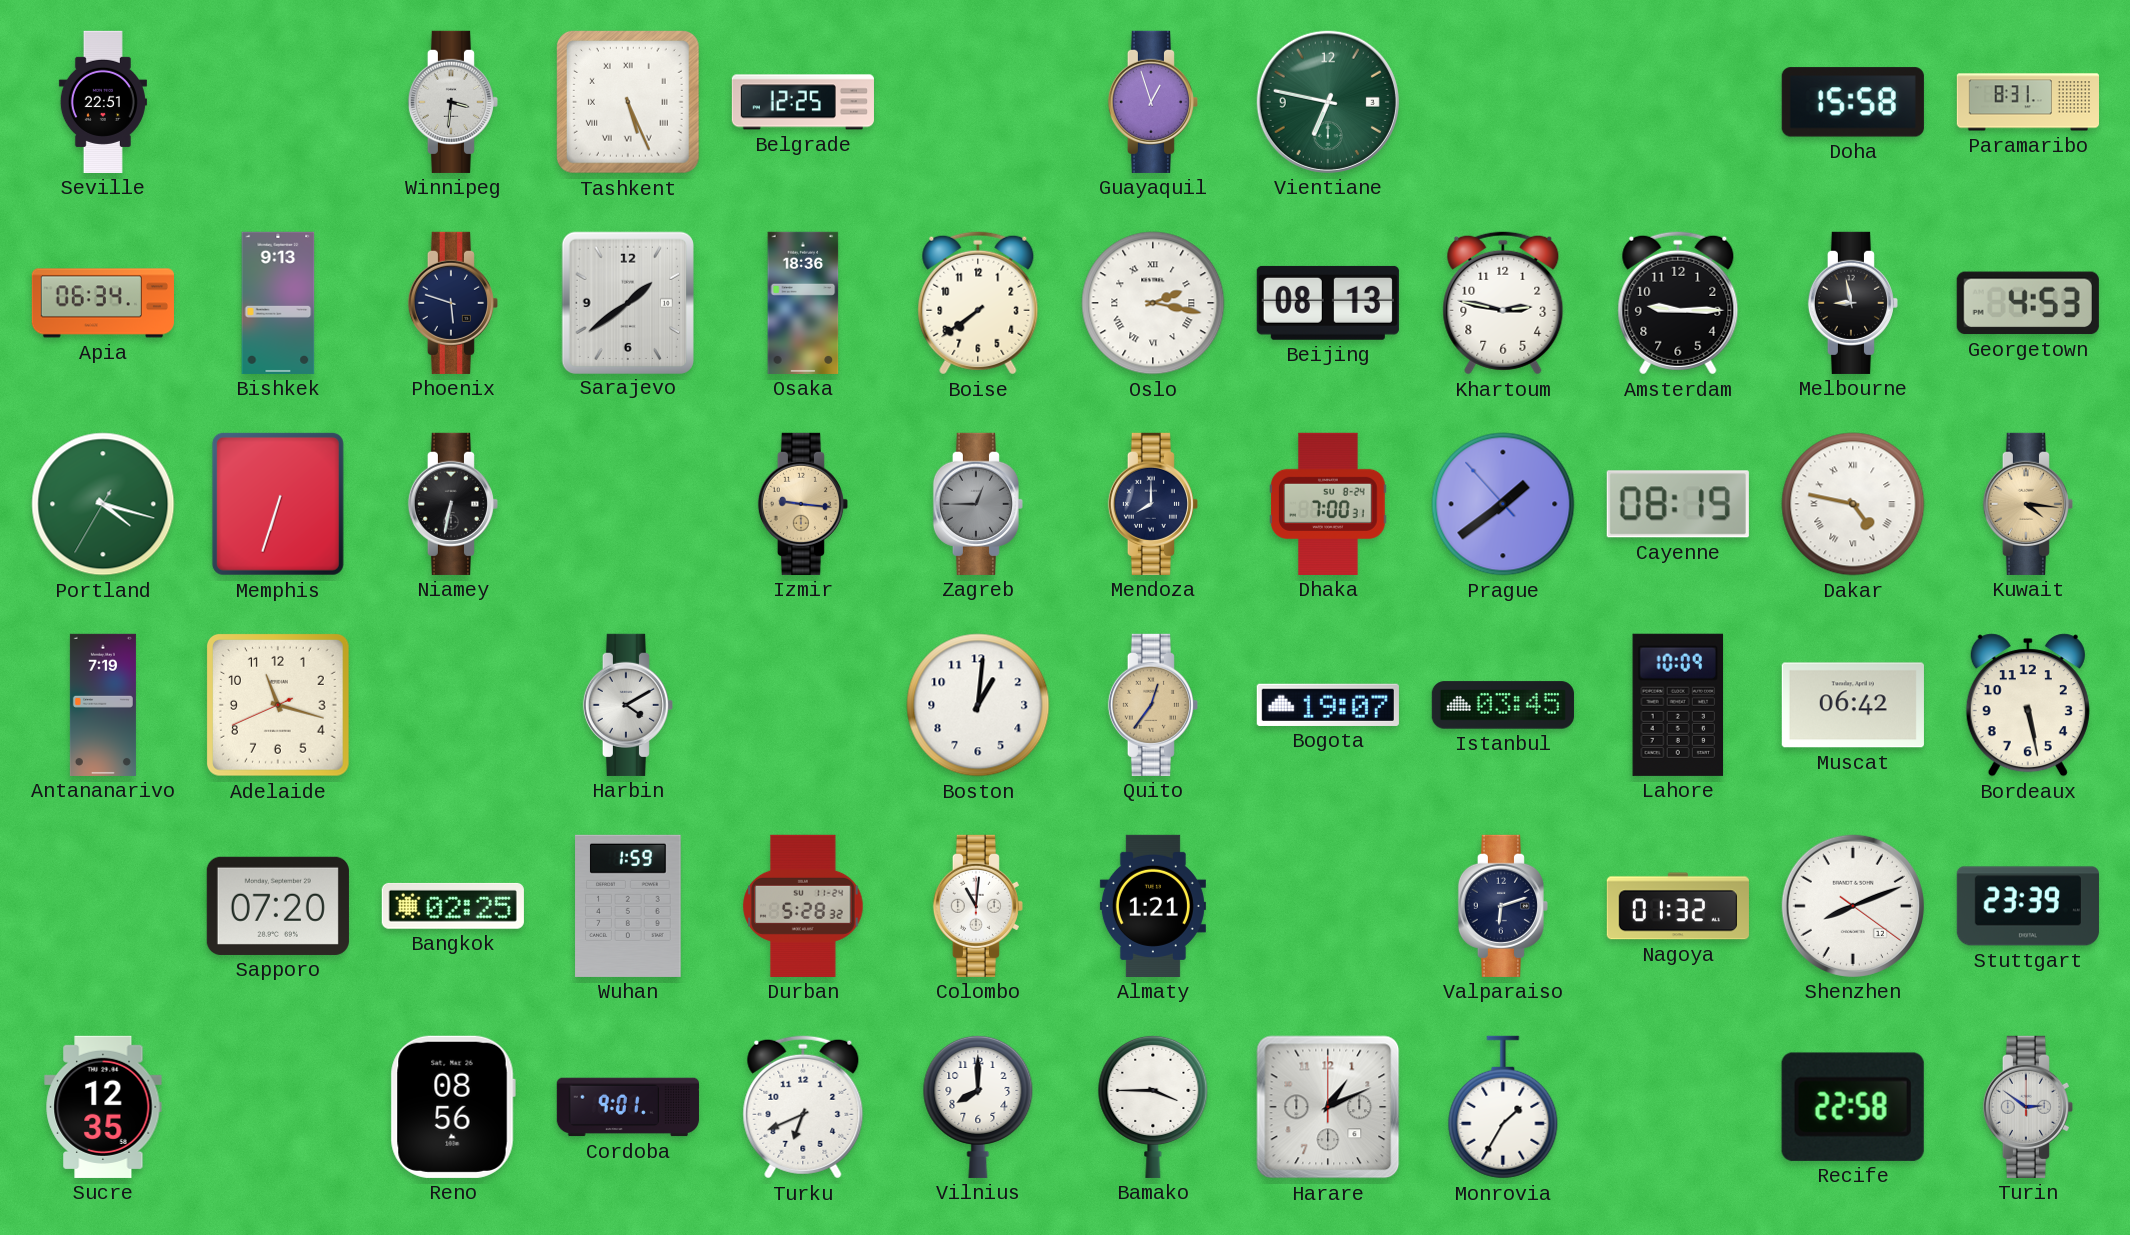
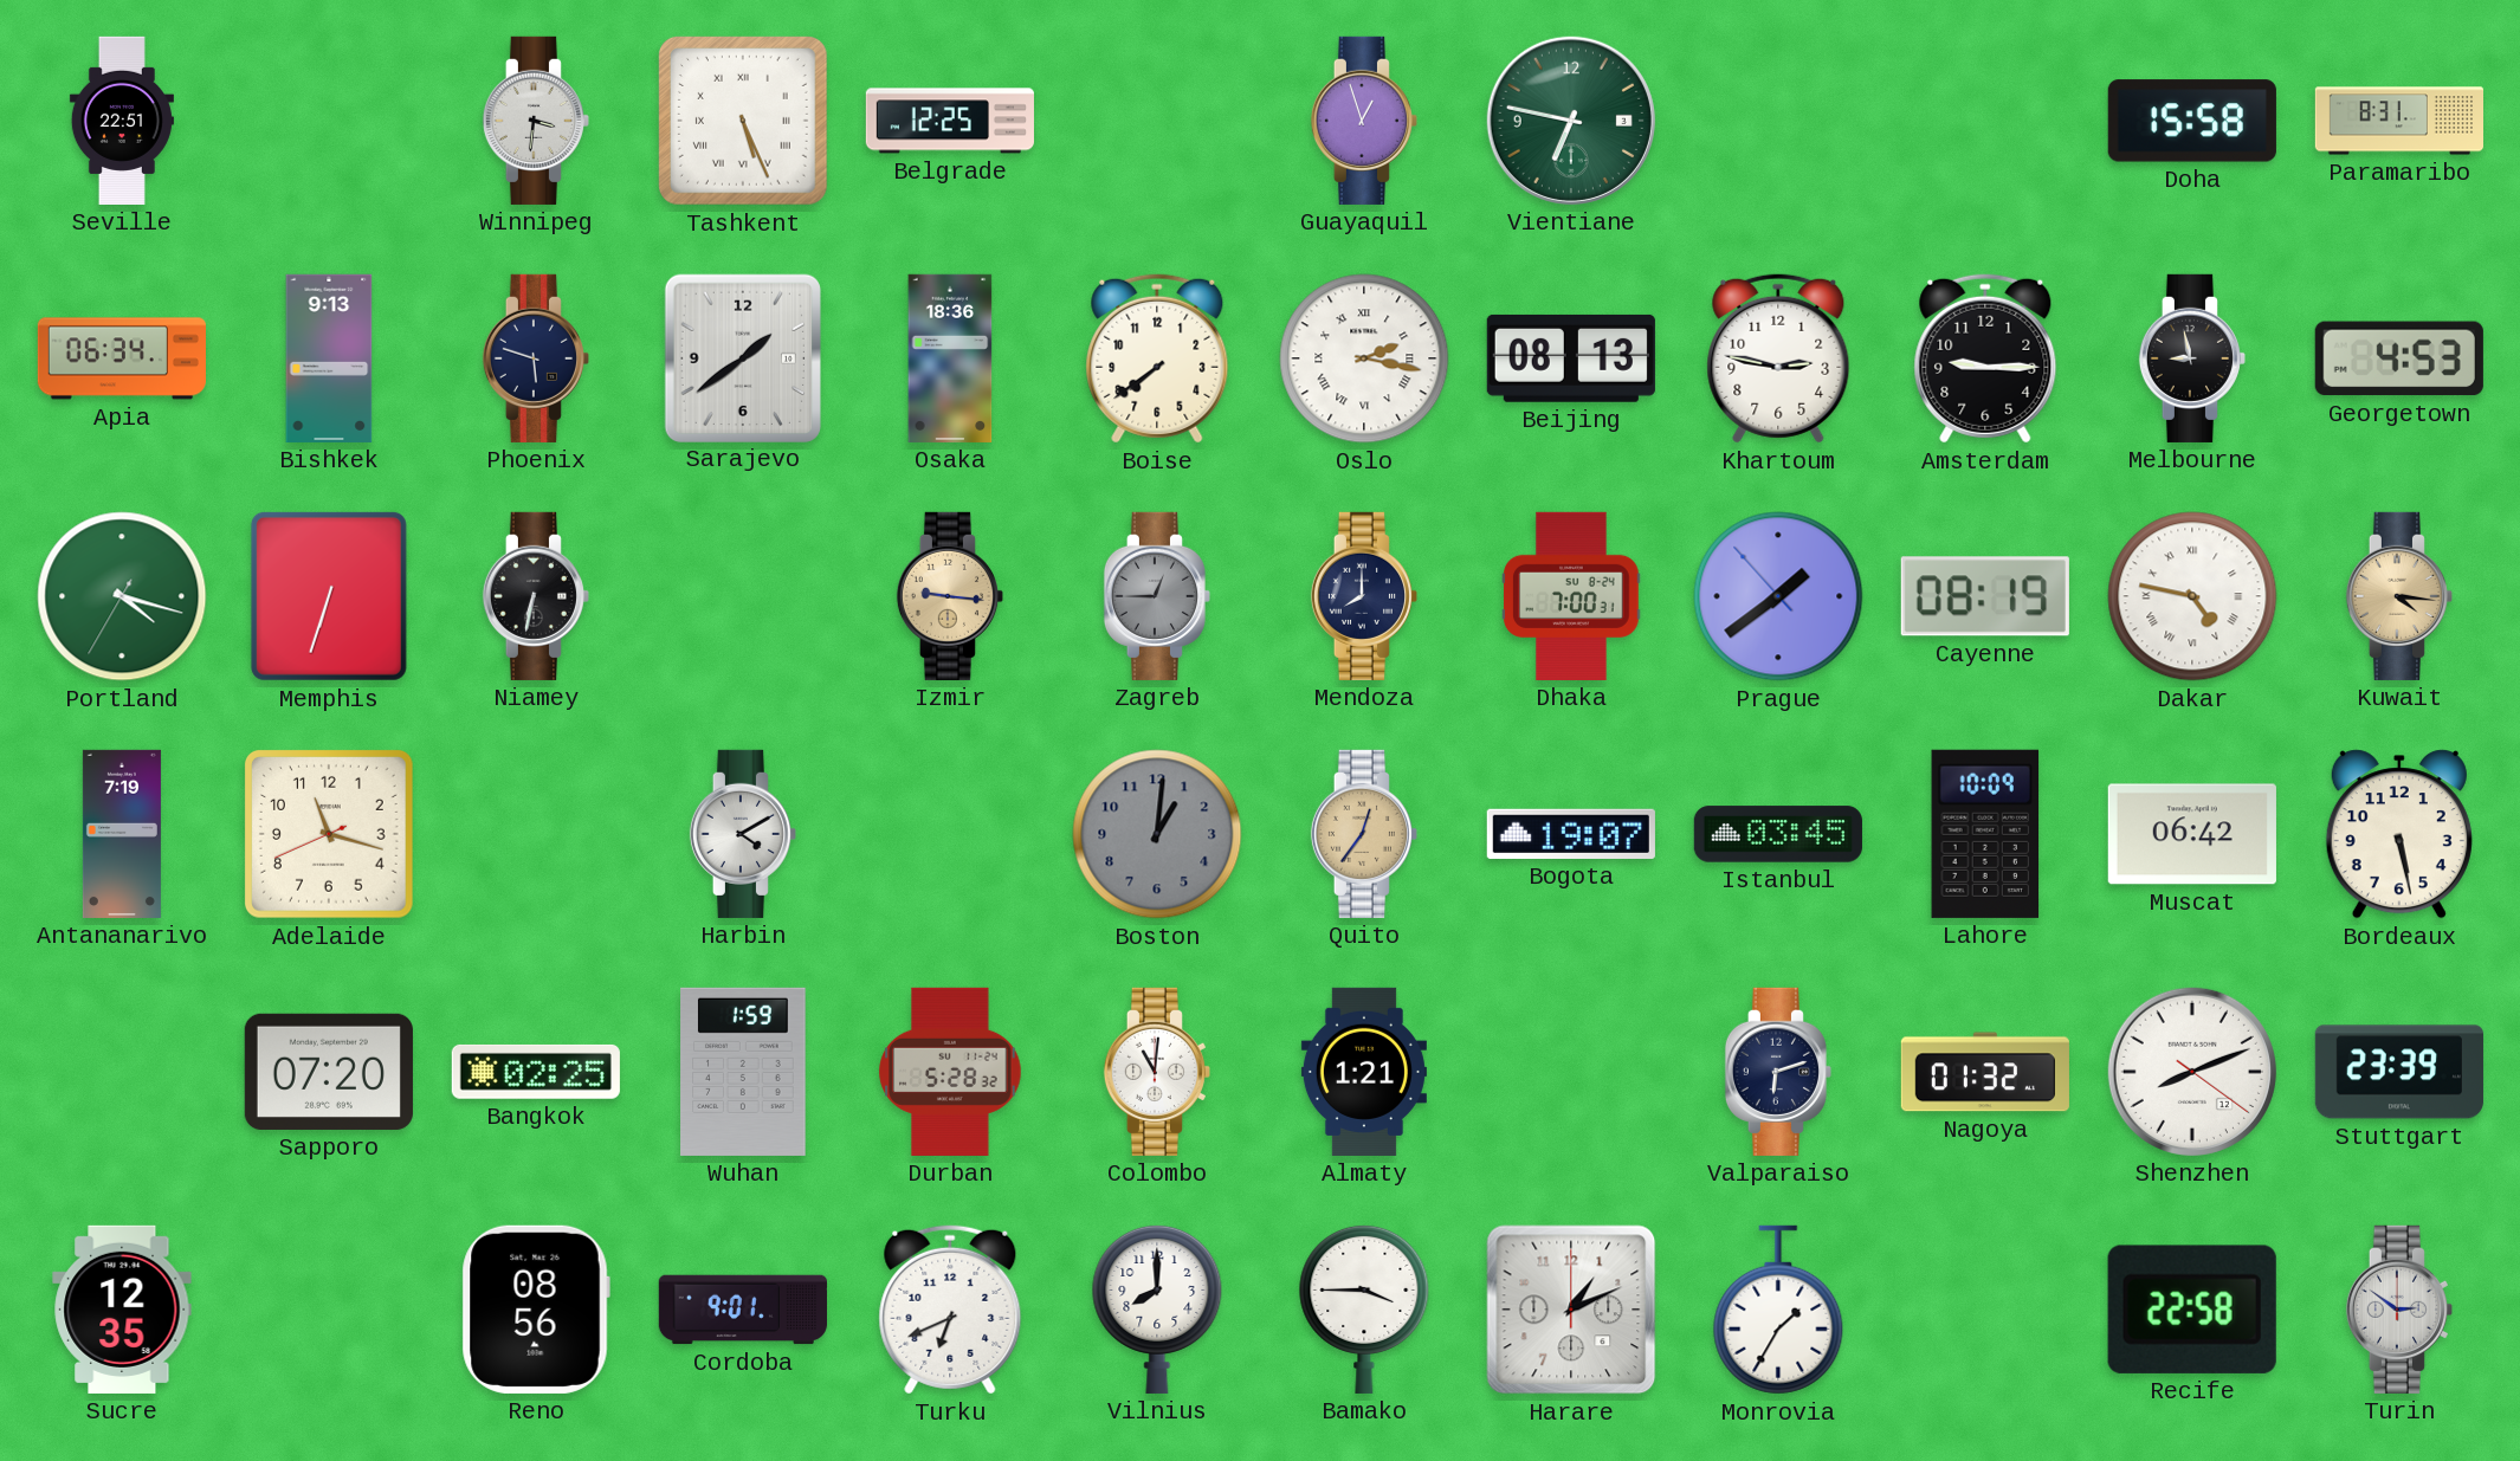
Boston dial: white -> grey
